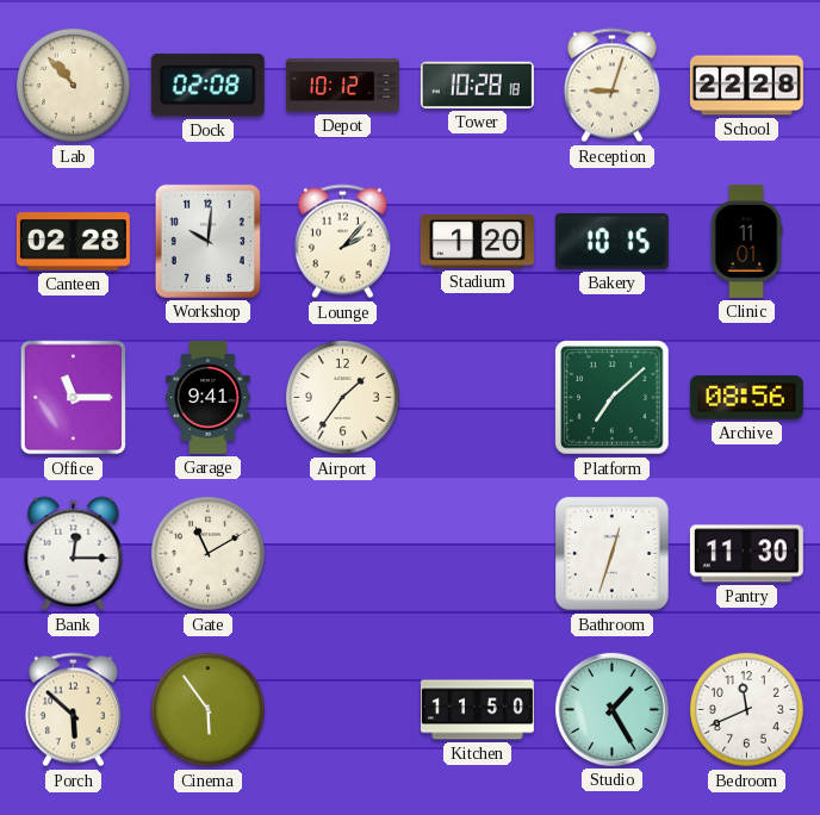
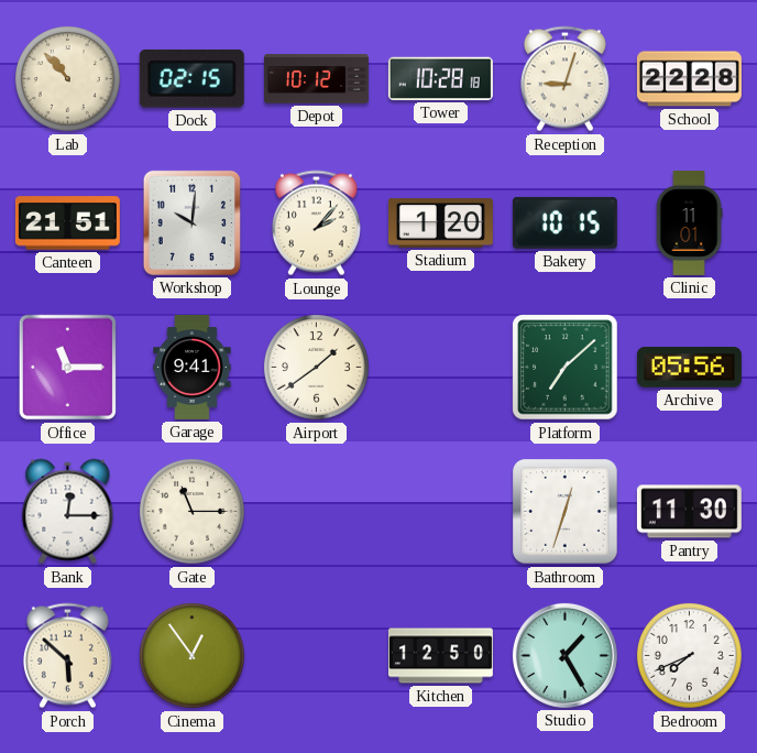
Dock: 02:08 -> 02:15
Canteen: 02:28 -> 21:51
Airport: 1:36 -> 1:39
Archive: 08:56 -> 05:56
Gate: 11:10 -> 11:15
Cinema: 5:54 -> 12:54
Kitchen: 11:50 -> 12:50
Bedroom: 11:41 -> 7:41
